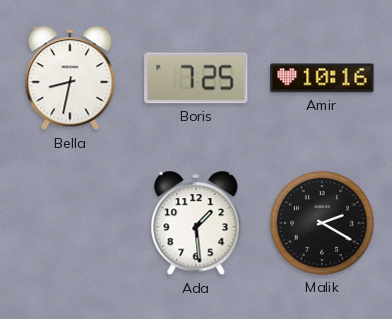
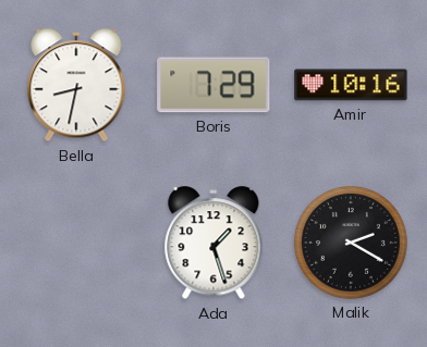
Boris: 7:25 -> 7:29
Ada: 1:29 -> 1:27
